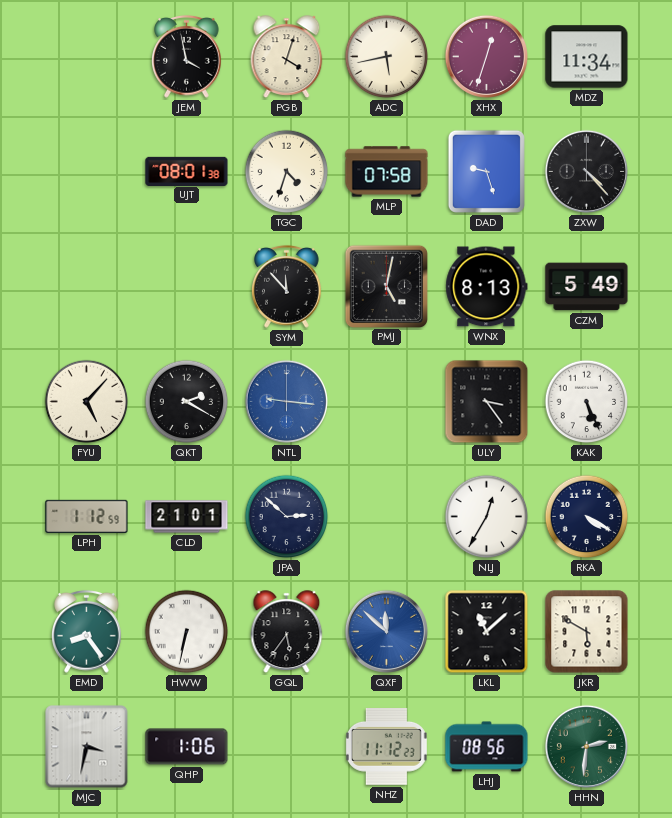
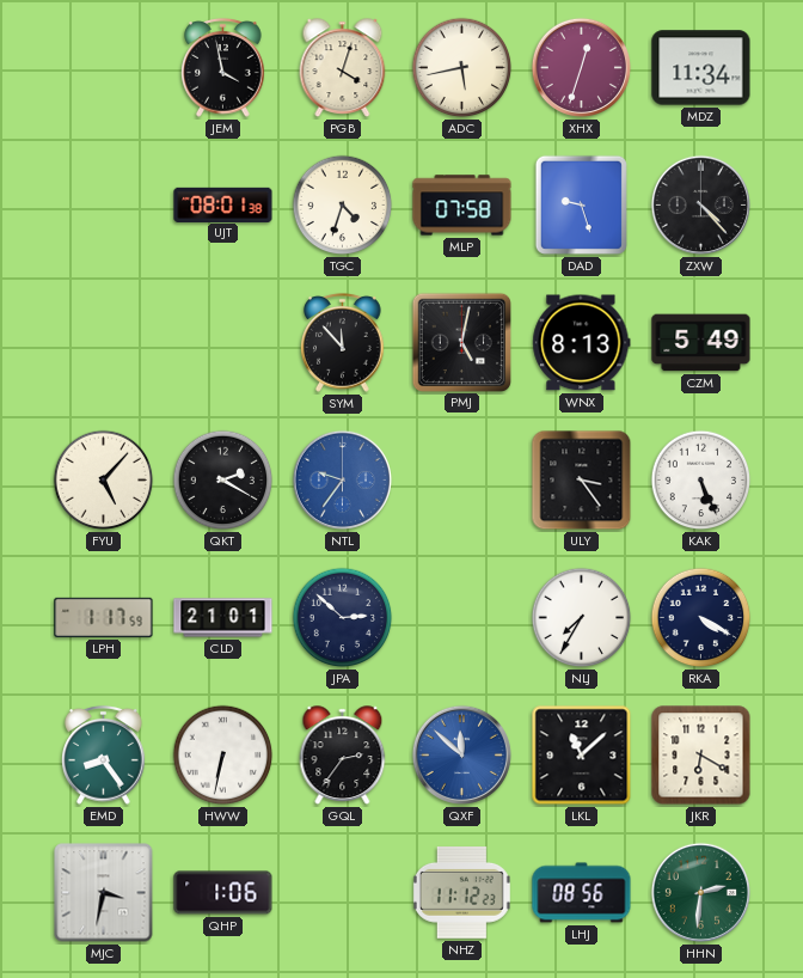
NTL: 9:16 -> 9:36
LPH: 1:12 -> 1:17
NLJ: 12:35 -> 7:35
GQL: 5:36 -> 2:36
JKR: 5:50 -> 6:20
